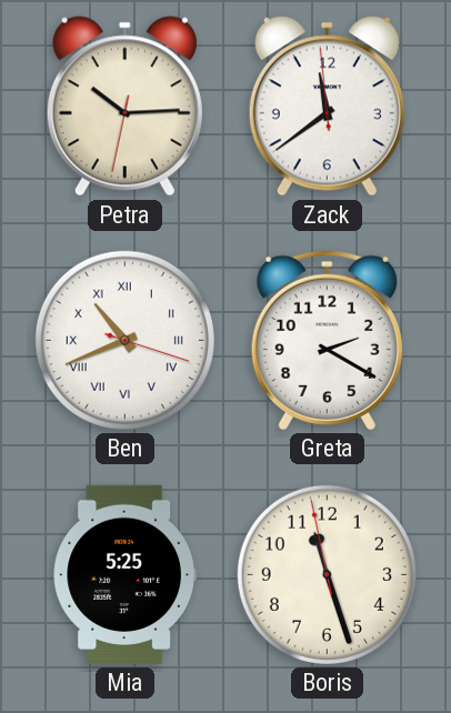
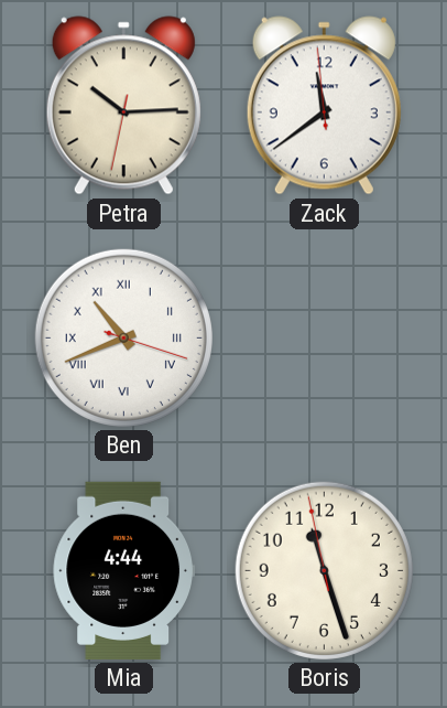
Greta: 2:20 -> none
Mia: 5:25 -> 4:44
